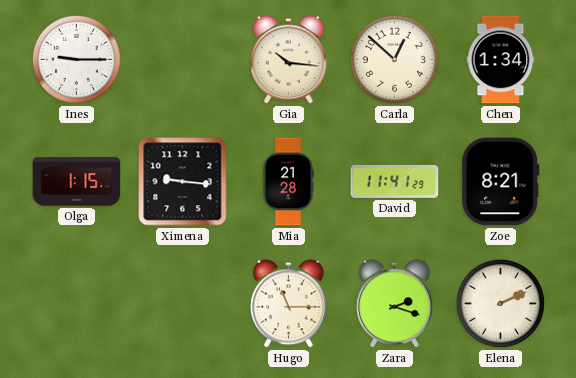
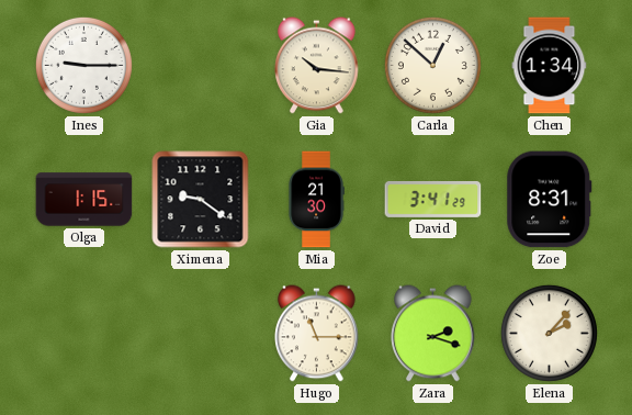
Ximena: 9:16 -> 9:21
Mia: 21:28 -> 21:30
David: 11:41 -> 3:41
Zoe: 8:21 -> 8:31
Elena: 2:11 -> 2:07
